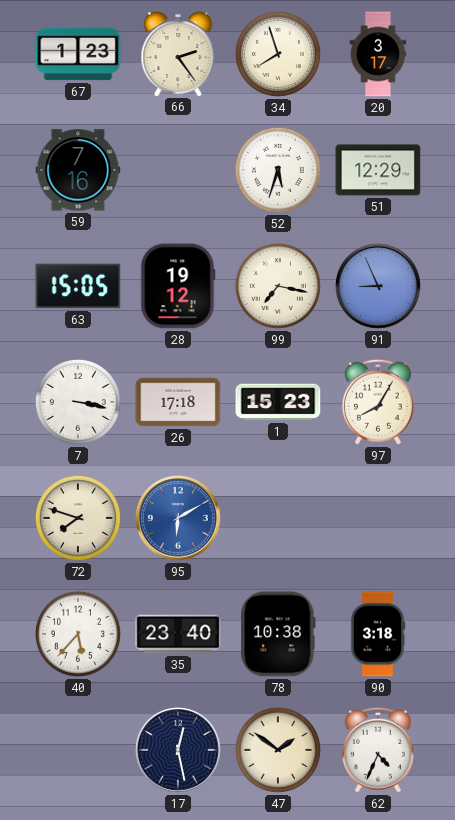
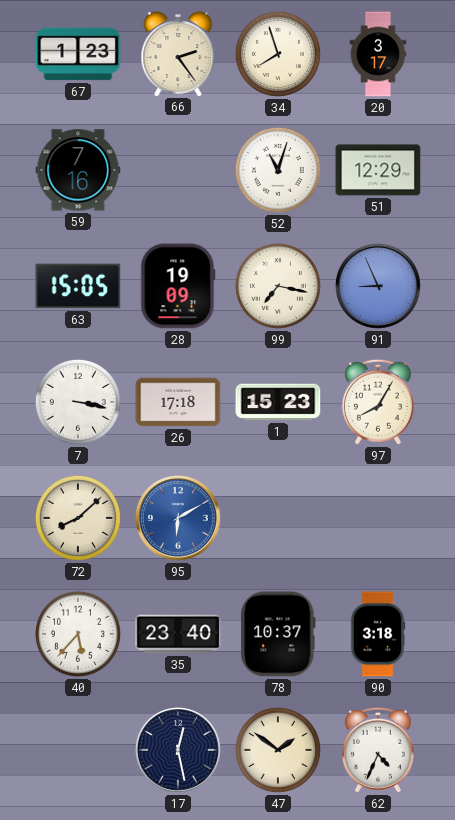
52: 5:33 -> 11:03
28: 19:12 -> 19:09
72: 7:48 -> 8:08
78: 10:38 -> 10:37
